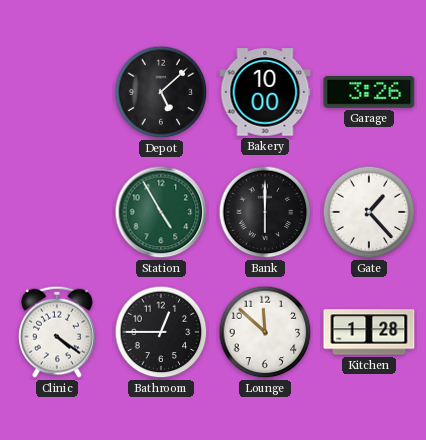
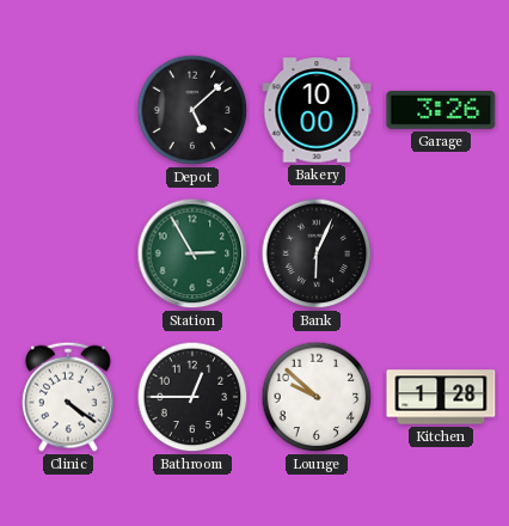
Station: 4:55 -> 2:55
Bank: 6:00 -> 6:04
Gate: 1:23 -> none
Lounge: 11:52 -> 9:52
